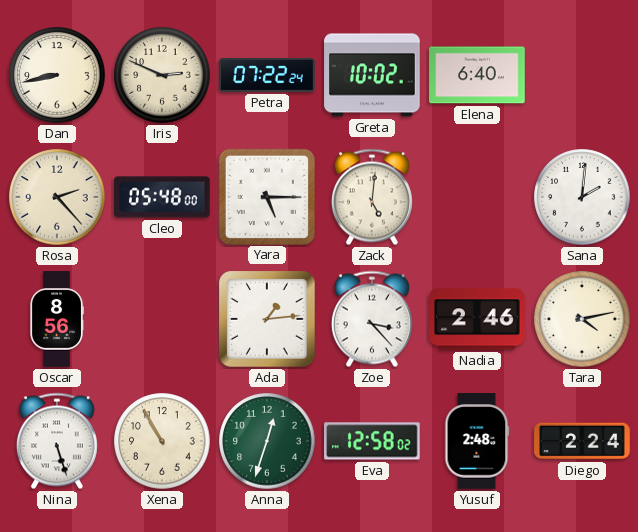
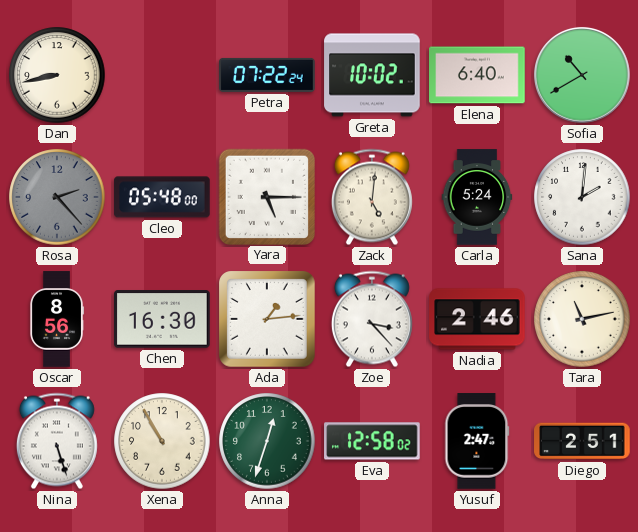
Iris: 2:49 -> none
Sofia: none -> 10:40
Rosa dial: cream -> grey
Carla: none -> 5:24
Chen: none -> 16:30
Tara: 4:13 -> 11:13
Yusuf: 2:48 -> 2:47
Diego: 2:24 -> 2:51
